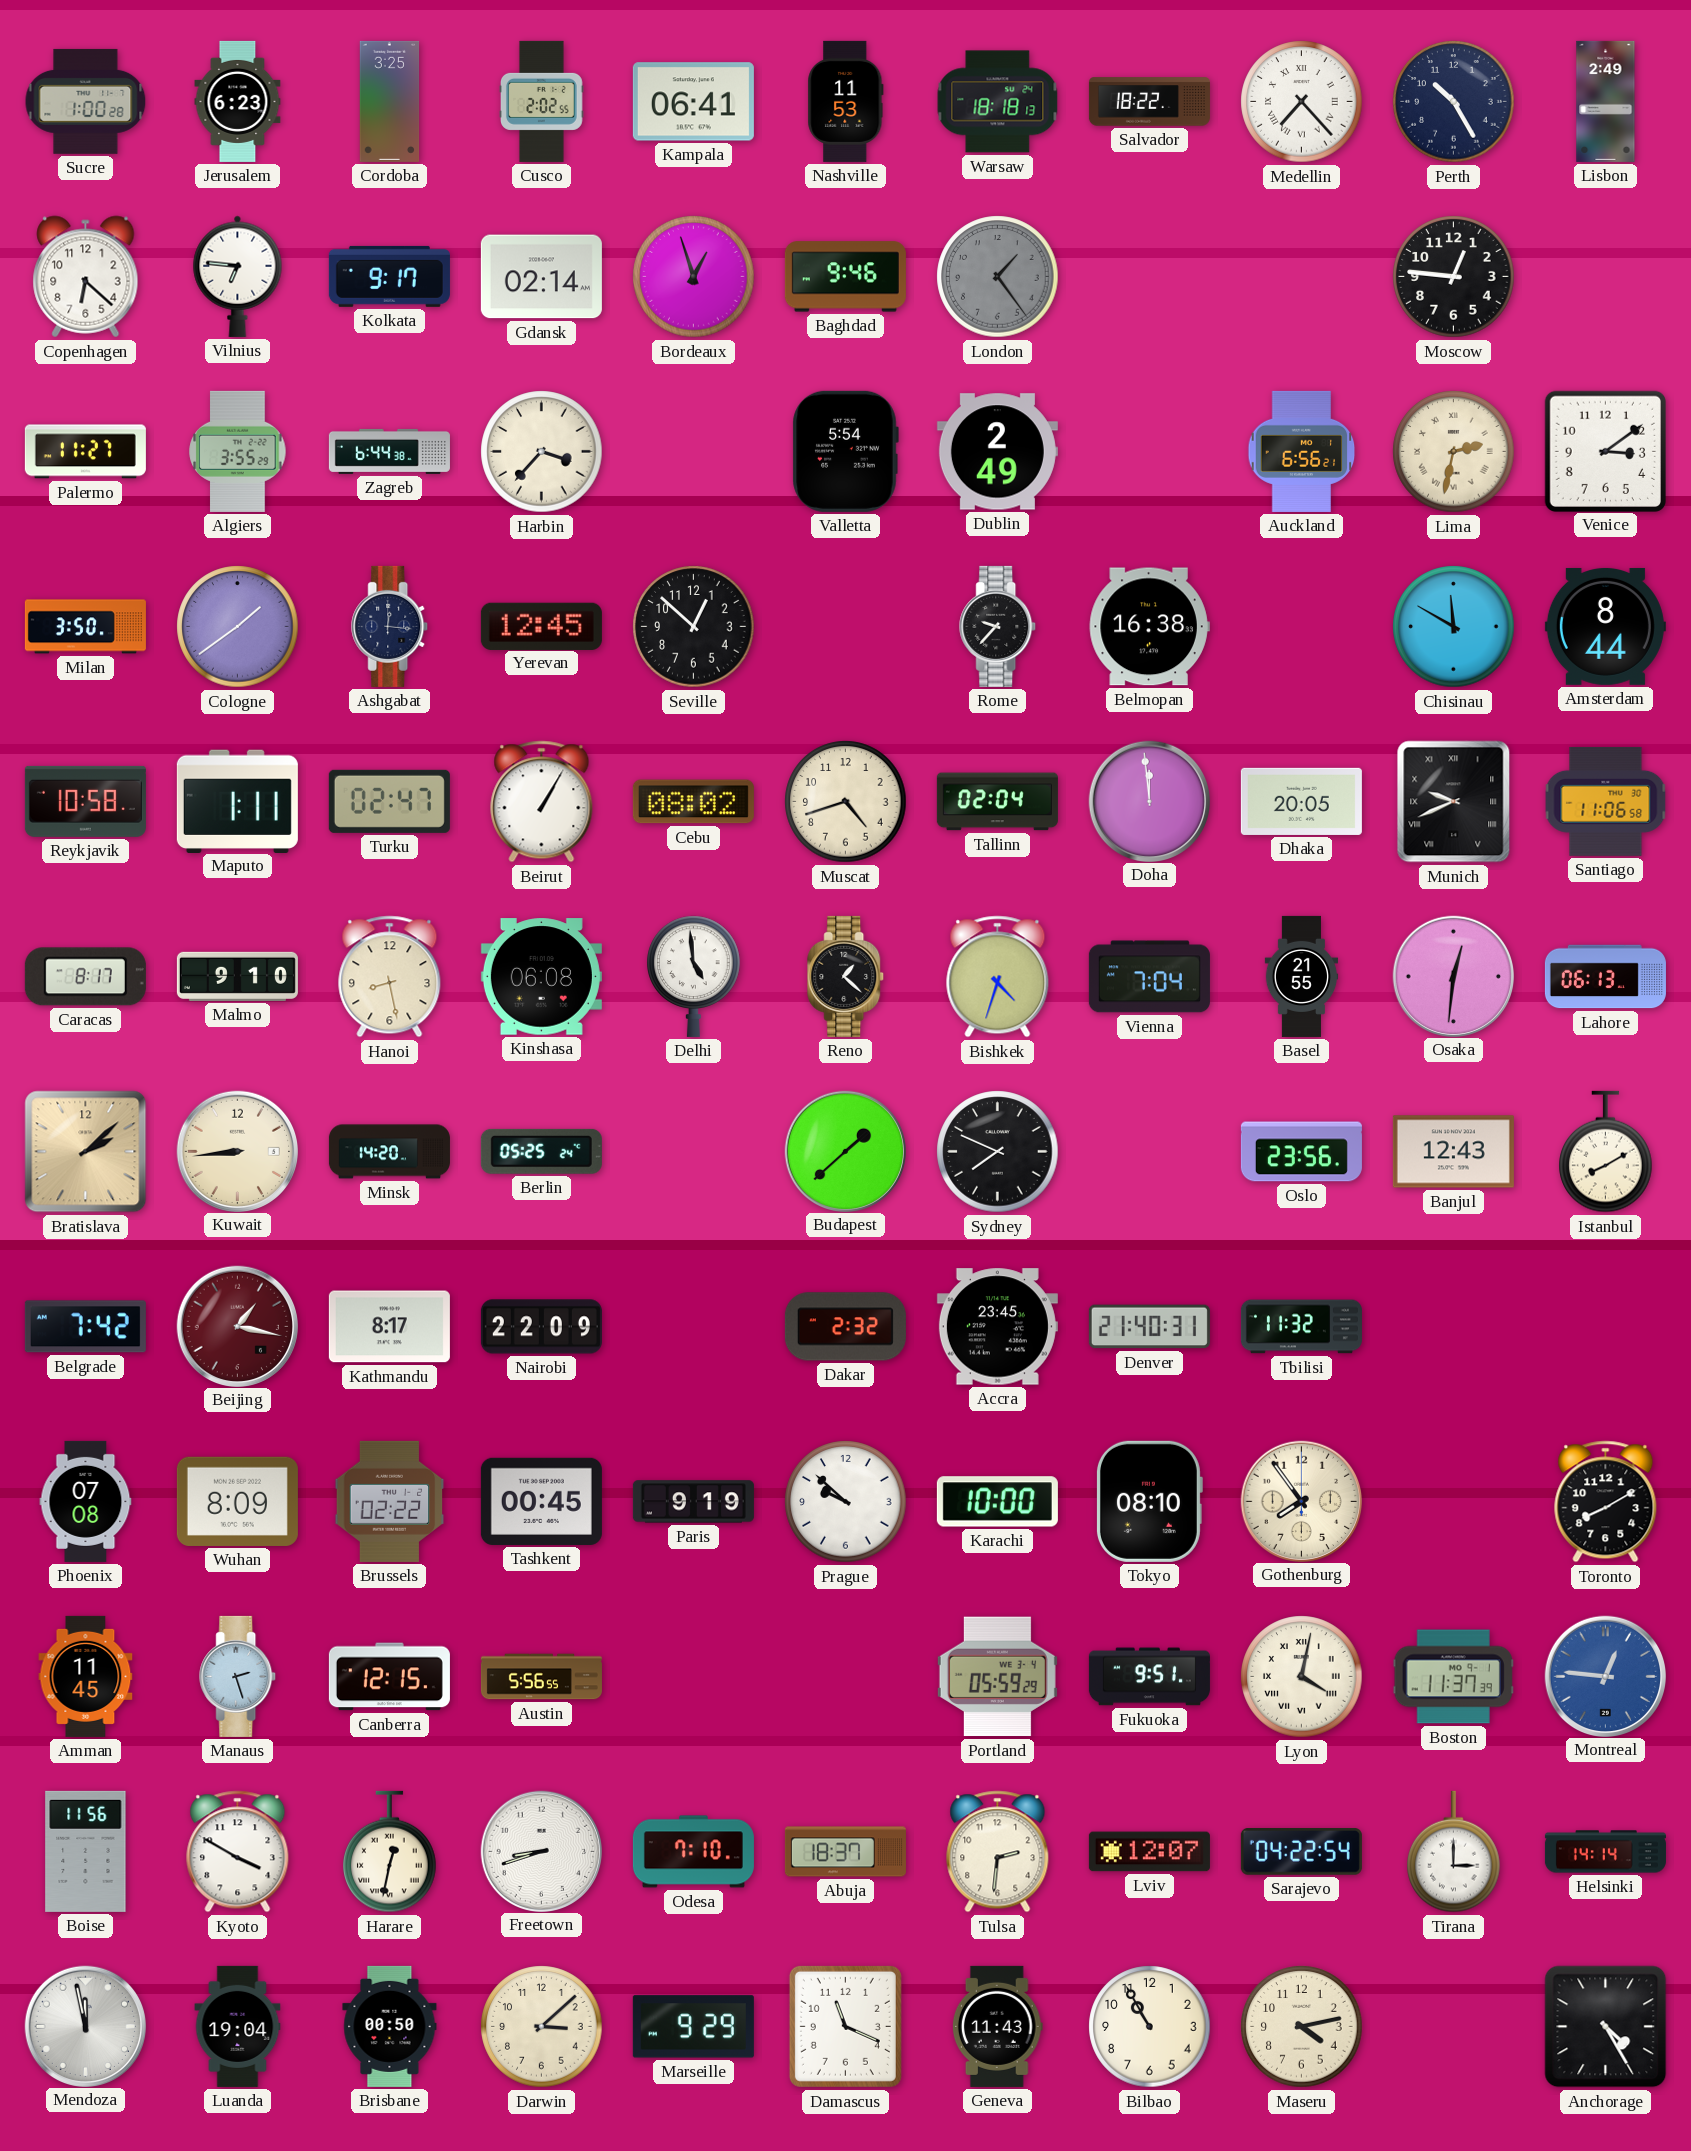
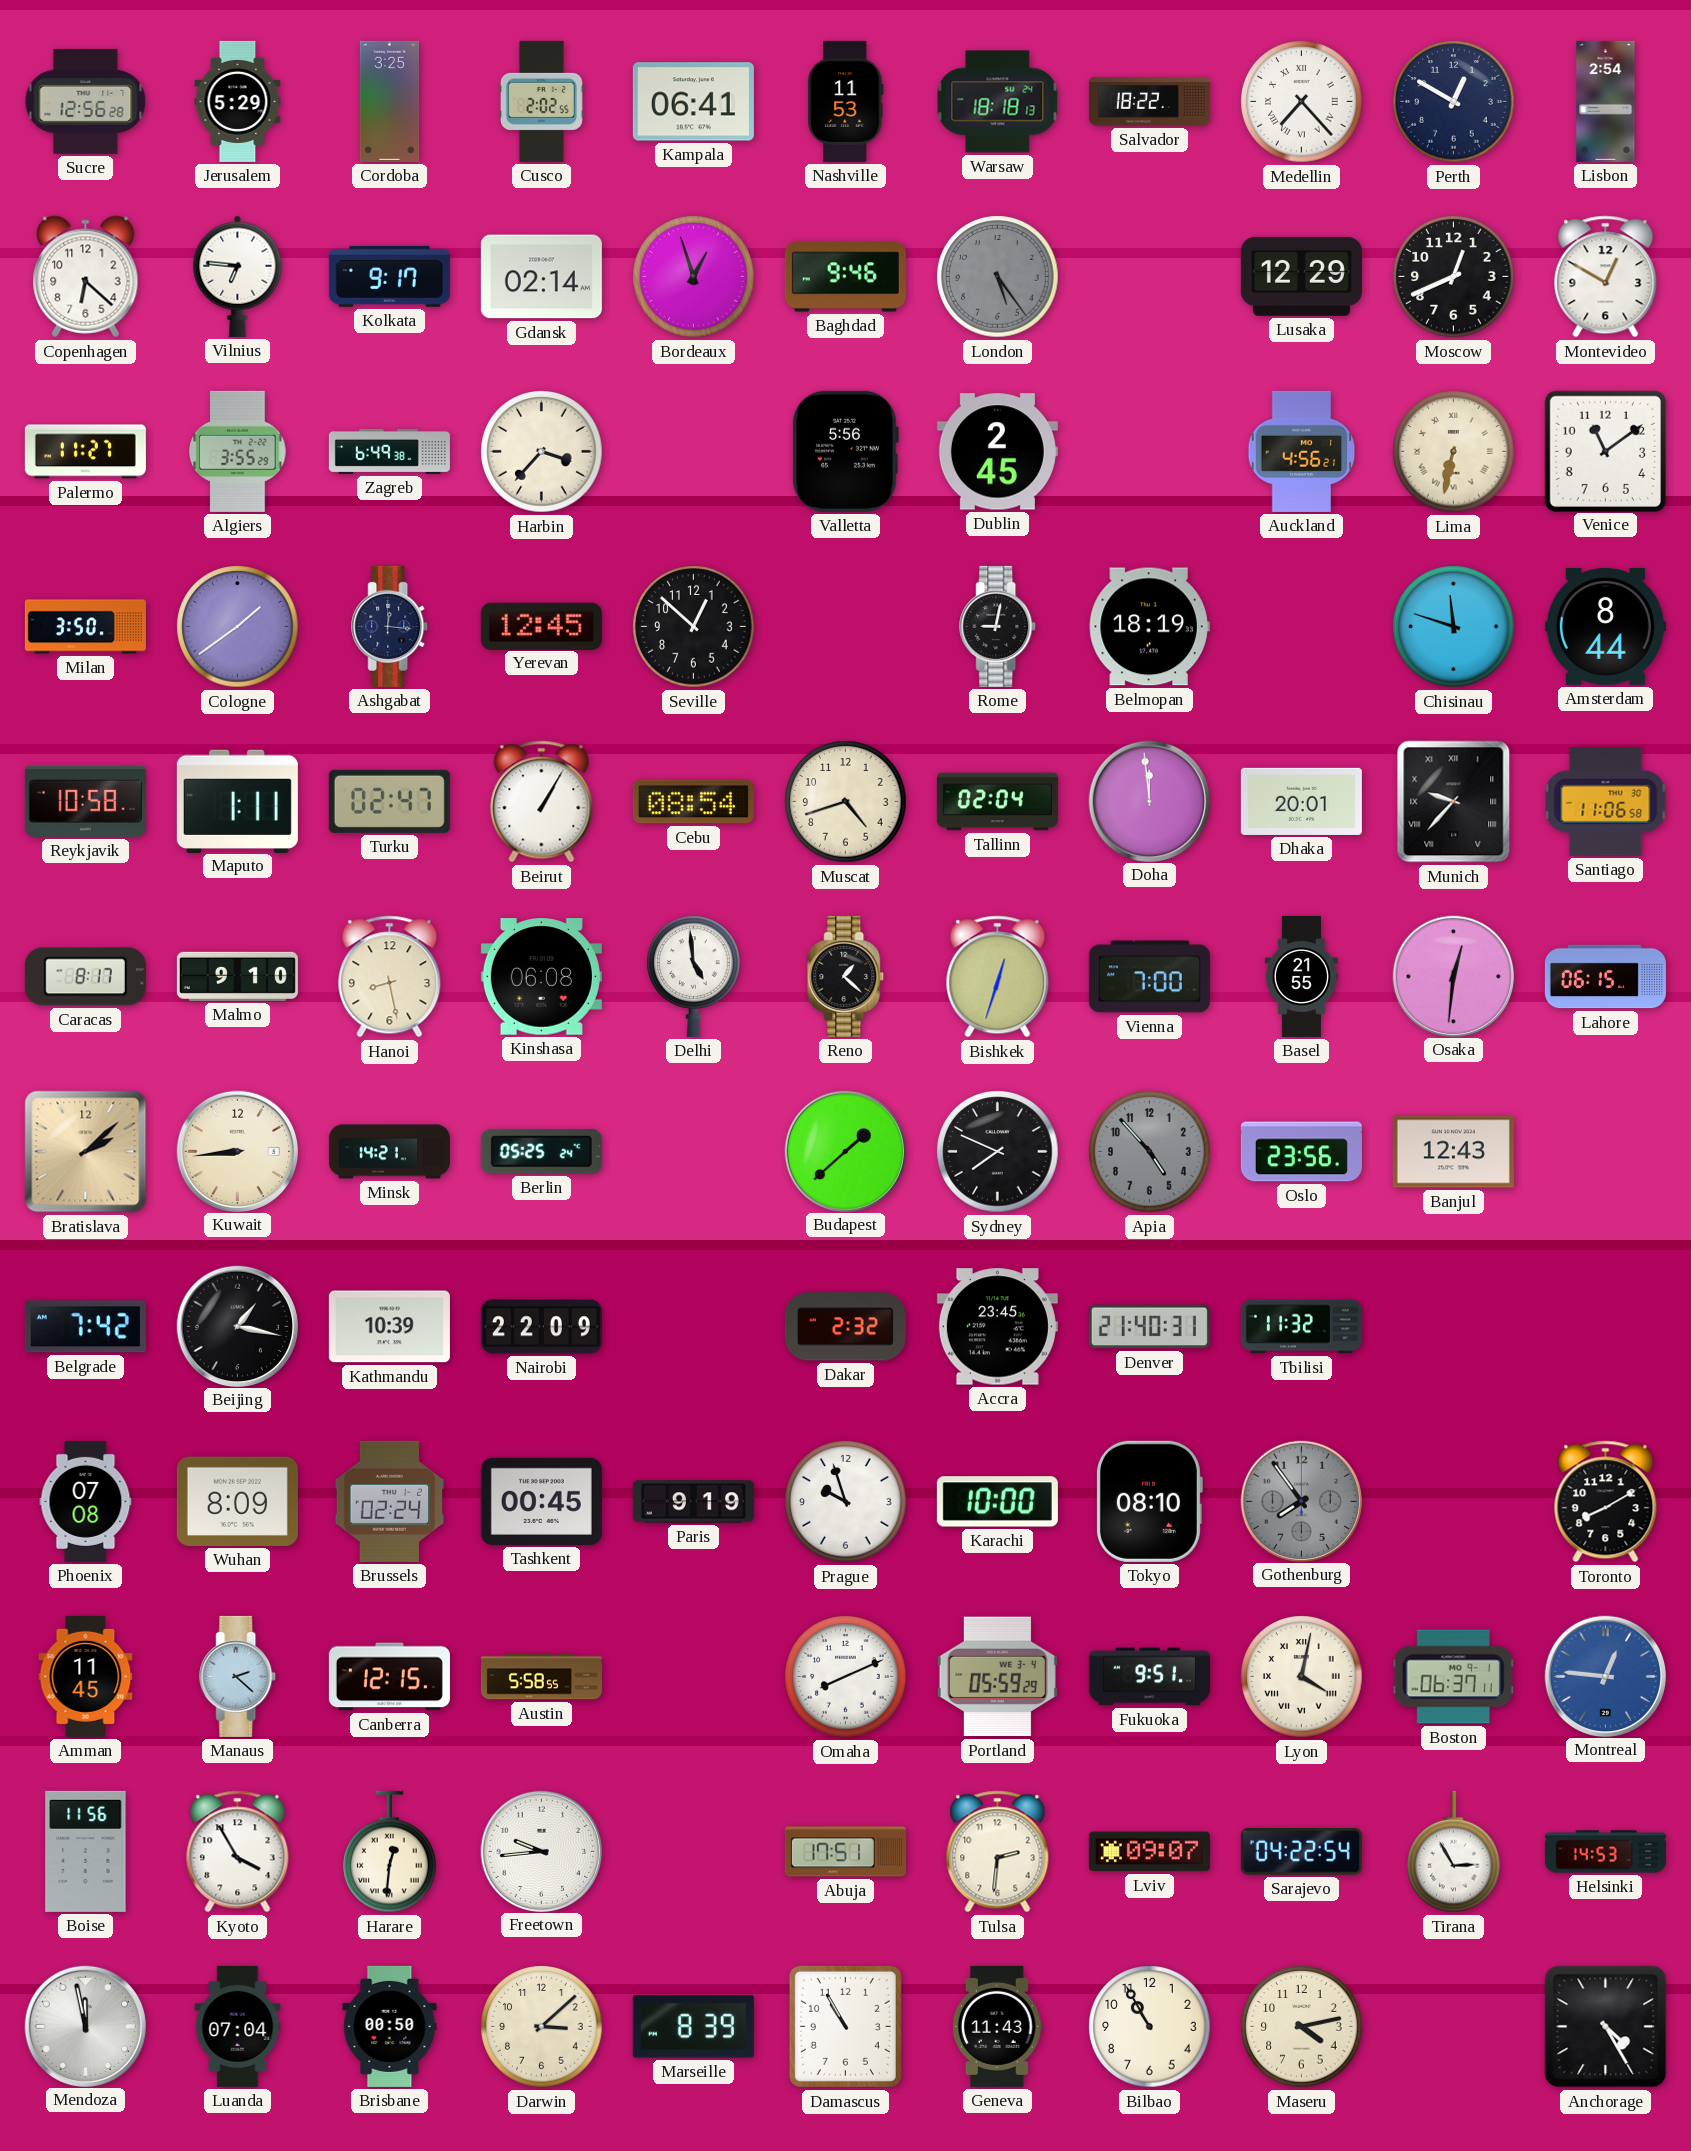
Sucre: 1:00 -> 12:56
Jerusalem: 6:23 -> 5:29
Perth: 10:25 -> 12:50
Lisbon: 2:49 -> 2:54
London: 1:24 -> 5:24
Lusaka: none -> 12:29
Moscow: 12:46 -> 12:41
Montevideo: none -> 12:50
Zagreb: 6:44 -> 6:49
Valletta: 5:54 -> 5:56
Dublin: 2:49 -> 2:45
Auckland: 6:56 -> 4:56
Lima: 2:32 -> 6:32
Venice: 3:09 -> 11:09
Rome: 9:37 -> 9:02
Belmopan: 16:38 -> 18:19
Chisinau: 11:50 -> 11:48
Cebu: 08:02 -> 08:54
Dhaka: 20:05 -> 20:01
Munich: 9:41 -> 9:37
Bishkek: 4:33 -> 12:33
Vienna: 7:04 -> 7:00
Lahore: 06:13 -> 06:15
Minsk: 14:20 -> 14:21
Apia: none -> 4:53
Istanbul: 8:10 -> none
Beijing dial: burgundy -> black
Kathmandu: 8:17 -> 10:39
Brussels: 02:22 -> 02:24
Prague: 9:52 -> 9:57
Gothenburg dial: cream -> grey
Manaus: 2:27 -> 2:22
Austin: 5:56 -> 5:58
Omaha: none -> 8:11
Boston: 11:37 -> 06:37
Kyoto: 3:50 -> 3:55
Harare: 12:32 -> 12:31
Freetown: 8:42 -> 9:44
Odesa: 7:10 -> none
Abuja: 18:37 -> 17:51
Lviv: 12:07 -> 09:07
Tirana: 3:00 -> 2:55
Helsinki: 14:14 -> 14:53
Luanda: 19:04 -> 07:04
Marseille: 9:29 -> 8:39
Damascus: 11:19 -> 10:55
